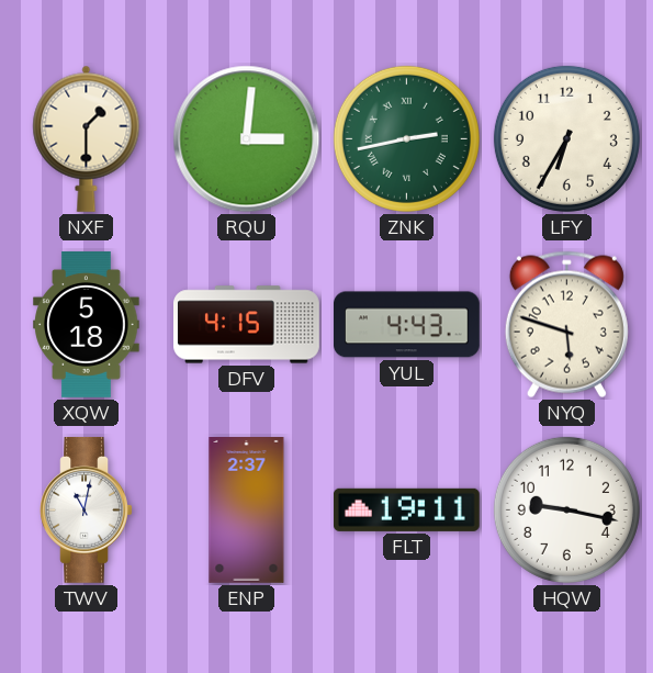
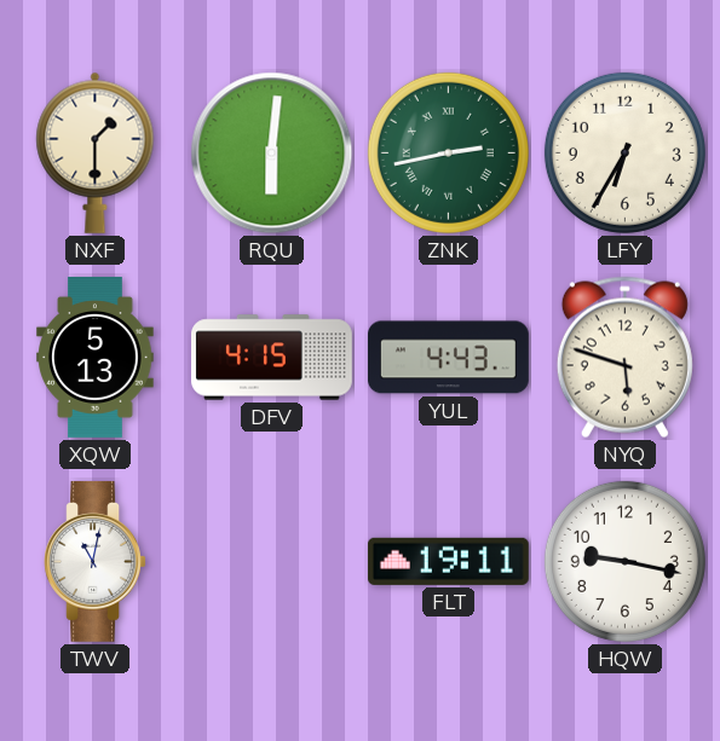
RQU: 3:01 -> 6:01
XQW: 5:18 -> 5:13
ENP: 2:37 -> none
